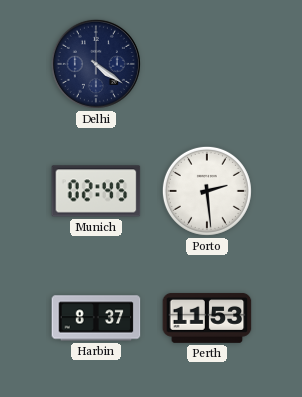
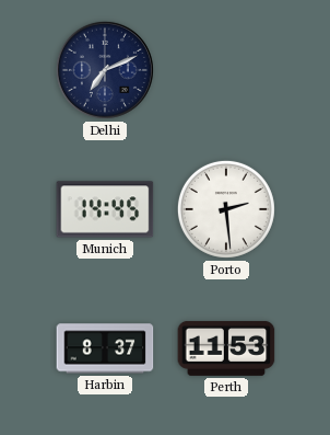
Delhi: 4:21 -> 7:11
Munich: 02:45 -> 14:45
